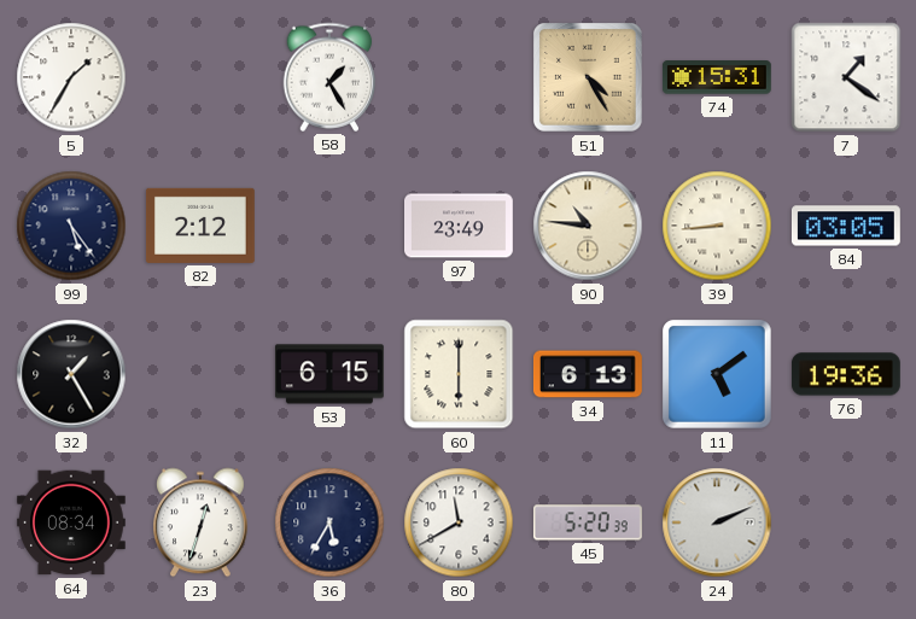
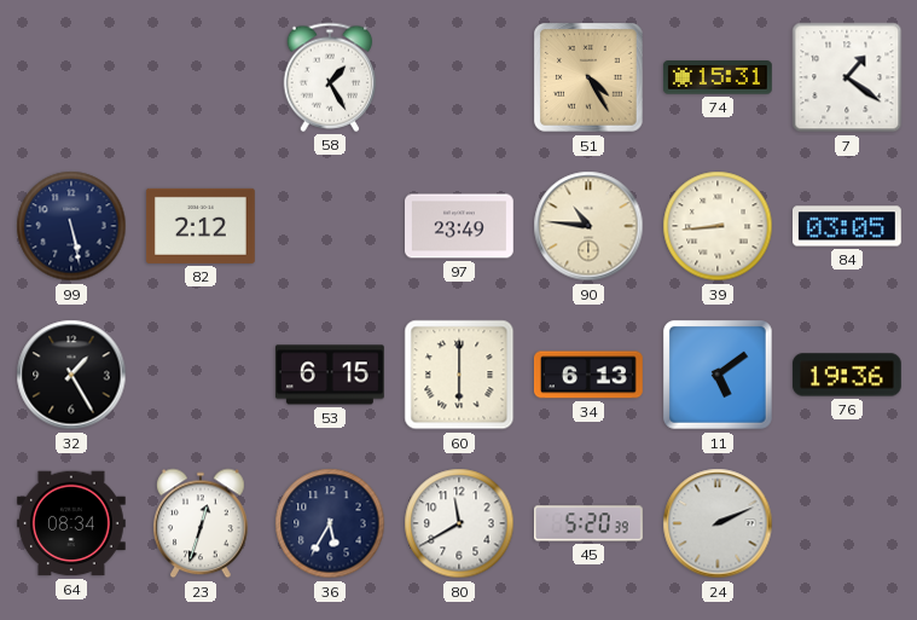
5: 1:35 -> none
99: 5:24 -> 5:28
